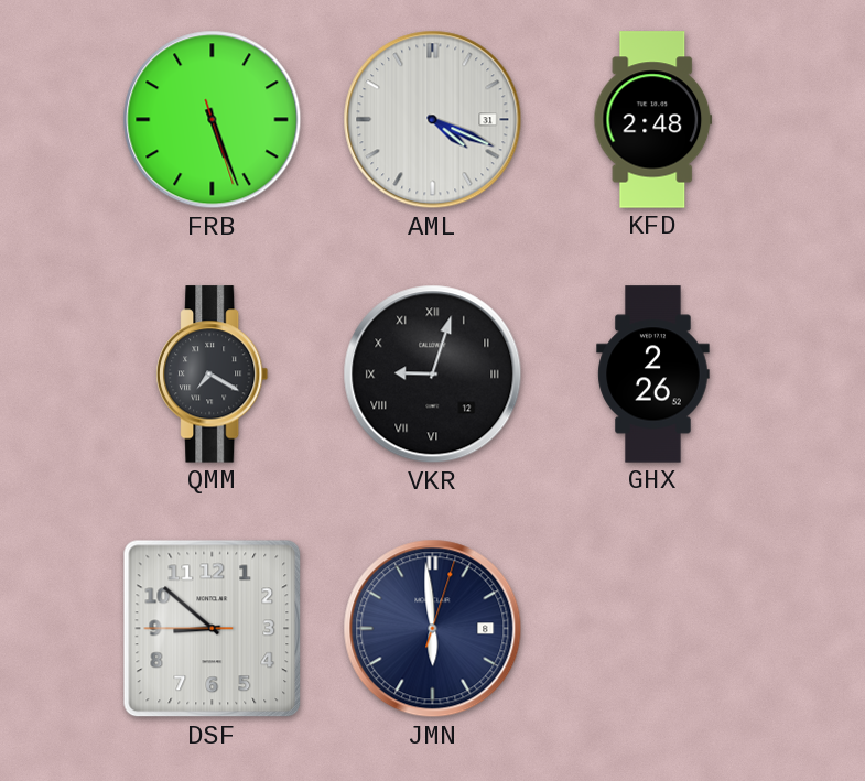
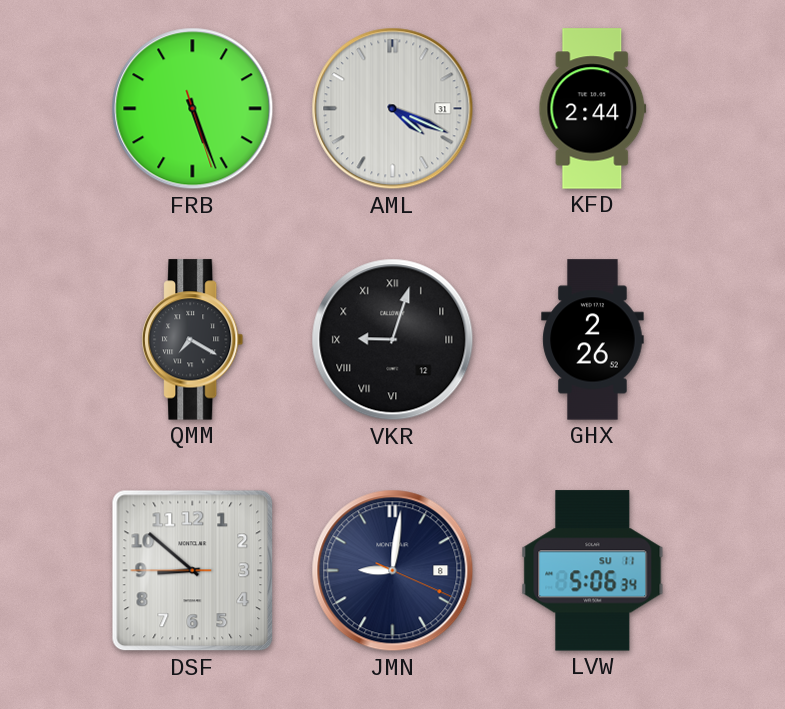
KFD: 2:48 -> 2:44
JMN: 5:59 -> 9:01
LVW: none -> 5:06
